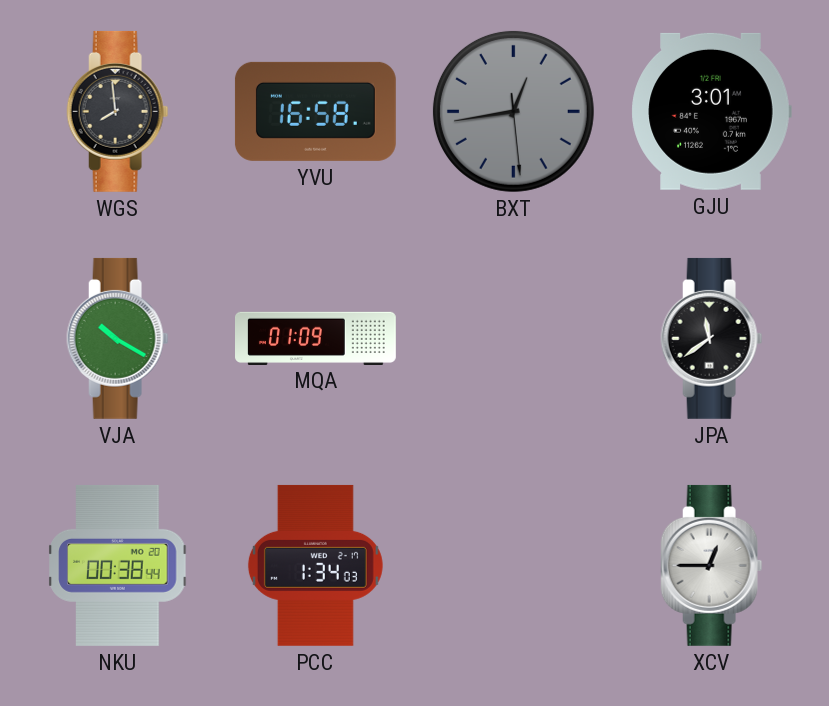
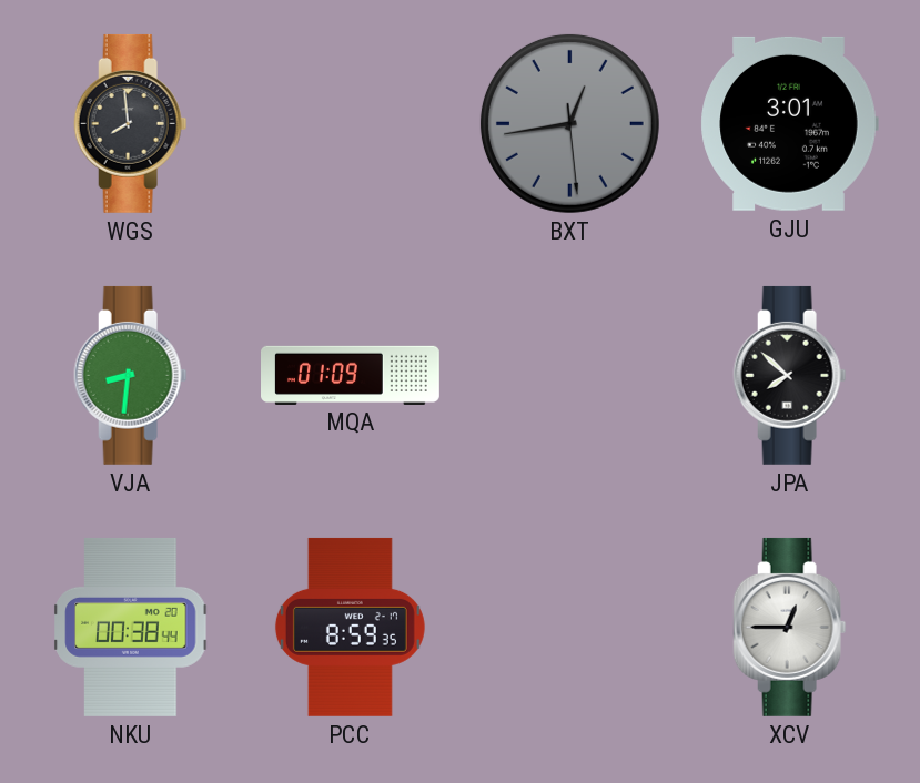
YVU: 16:58 -> none
VJA: 10:20 -> 8:31
JPA: 11:39 -> 7:52
PCC: 1:34 -> 8:59
